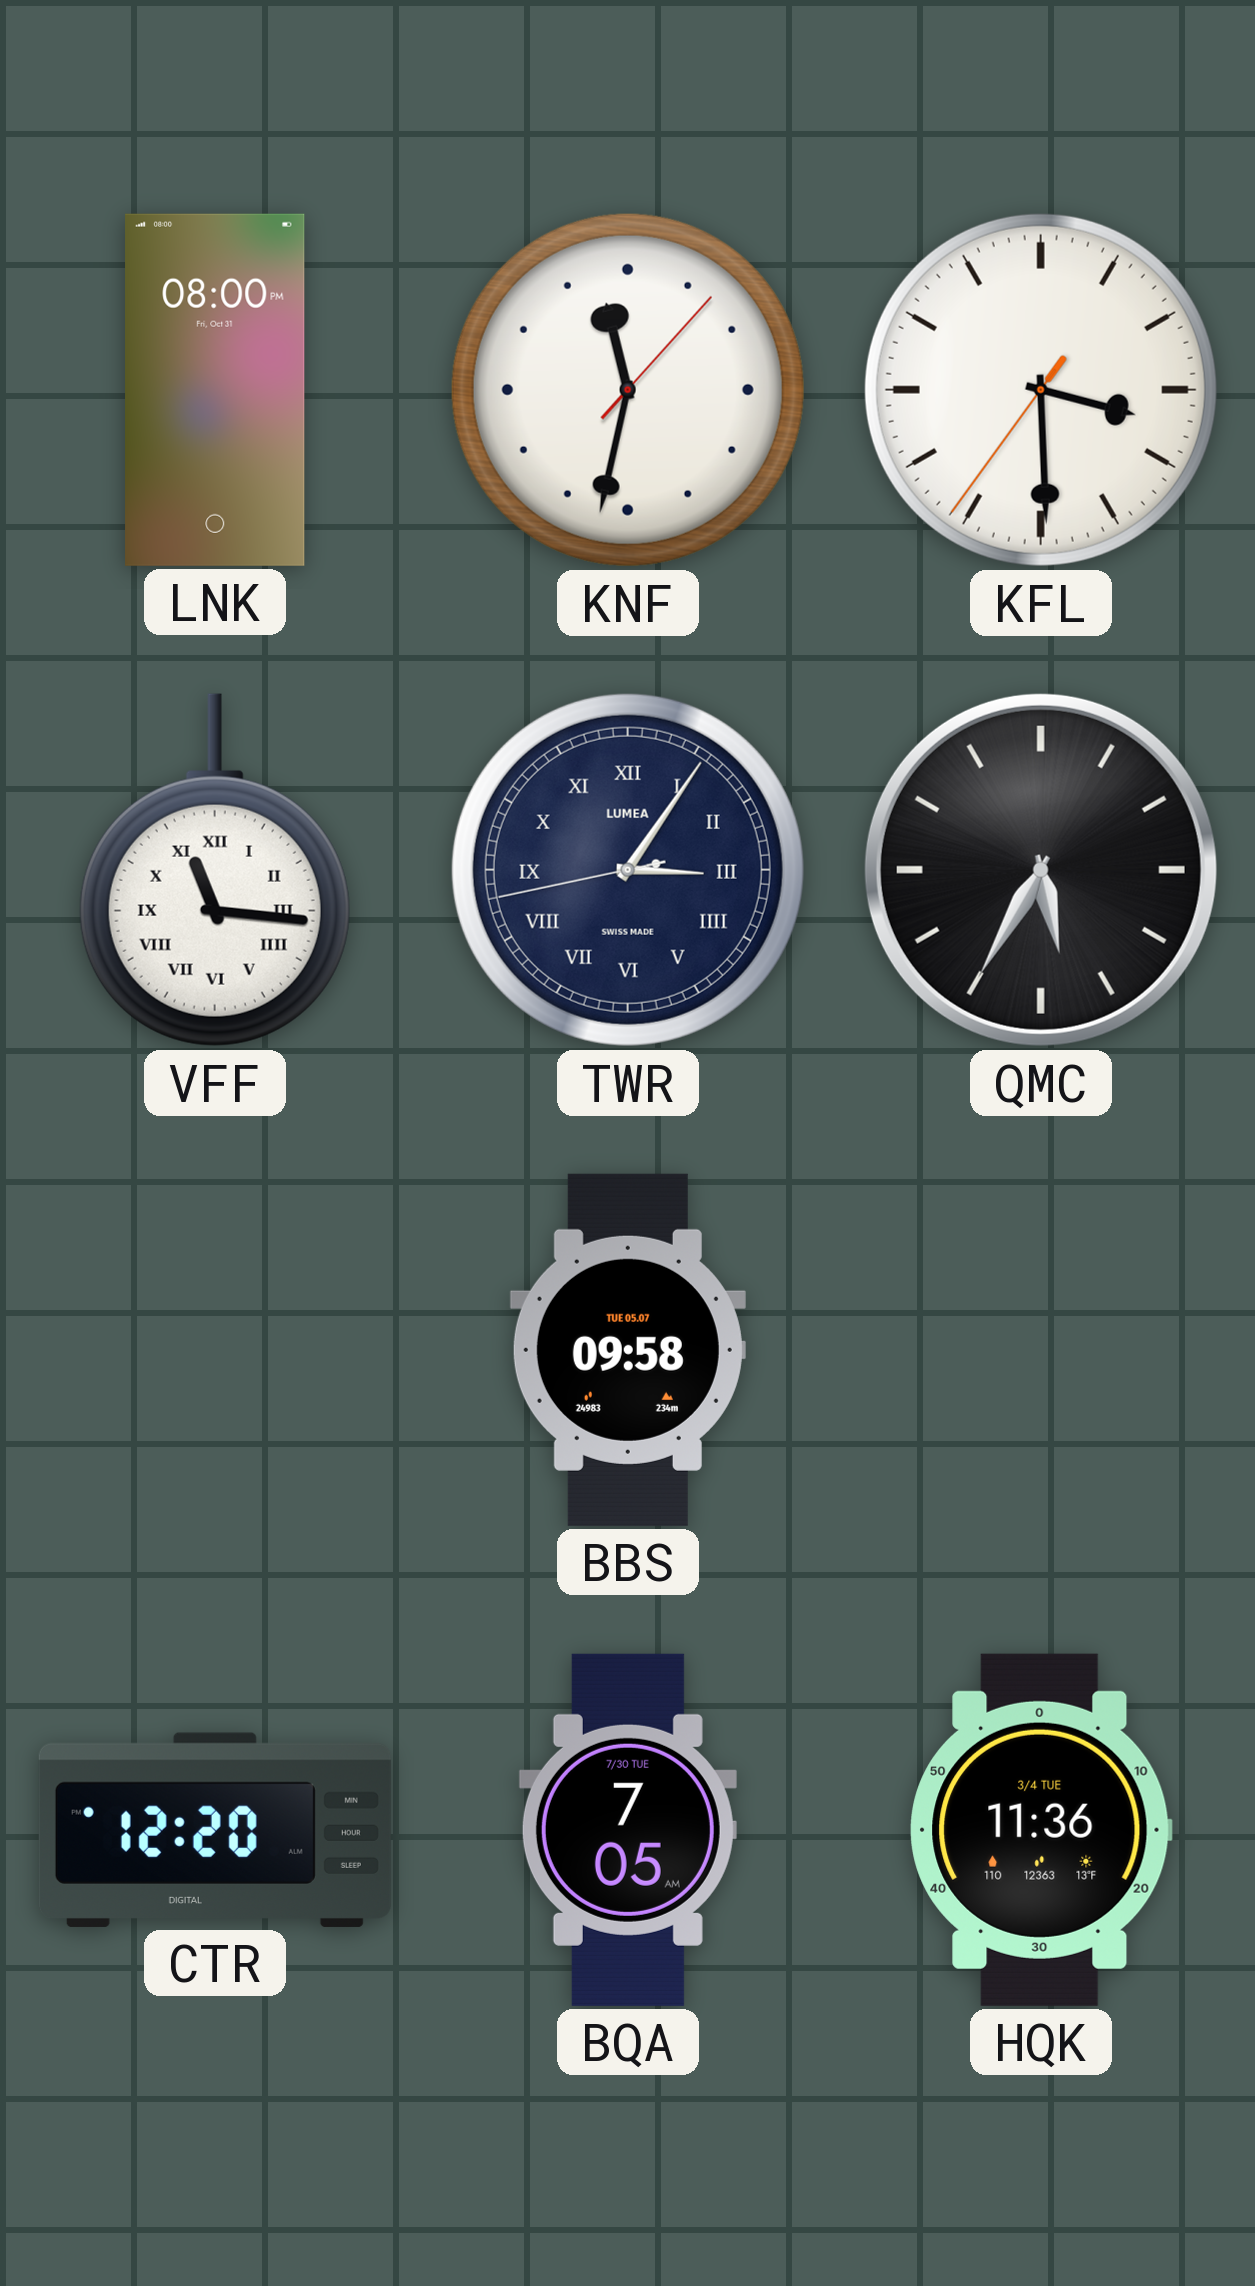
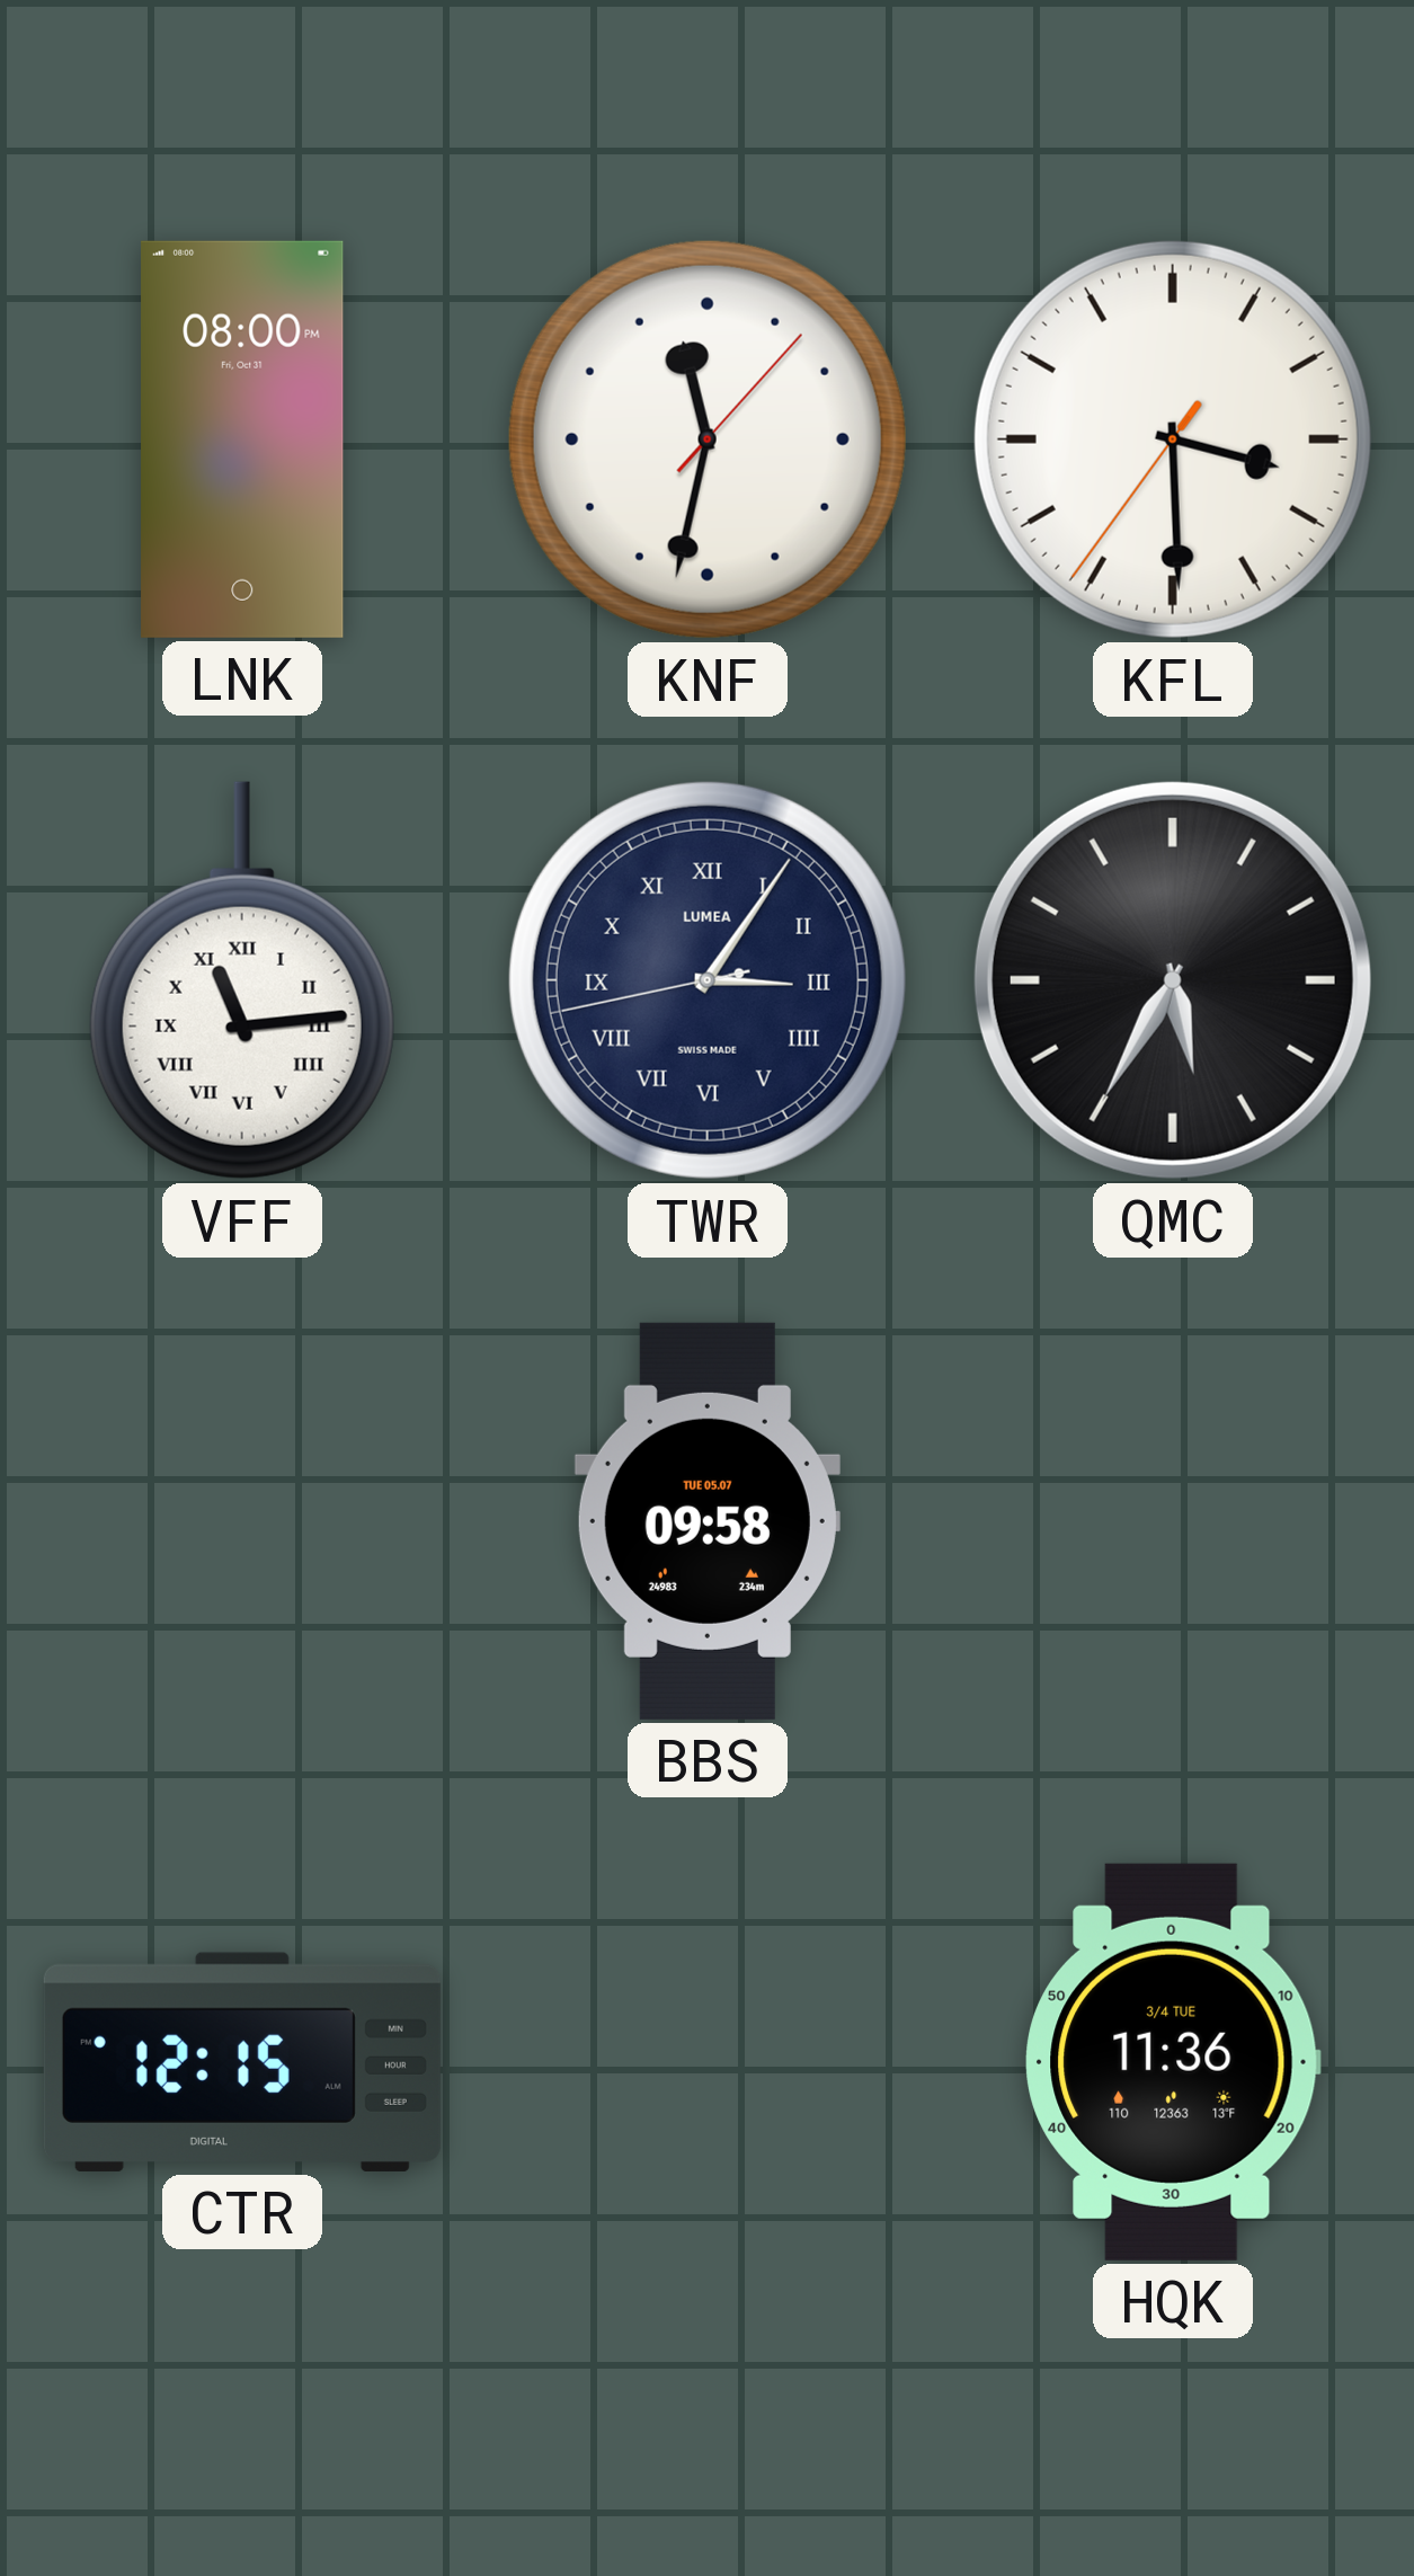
VFF: 11:16 -> 11:14
CTR: 12:20 -> 12:15
BQA: 7:05 -> none
